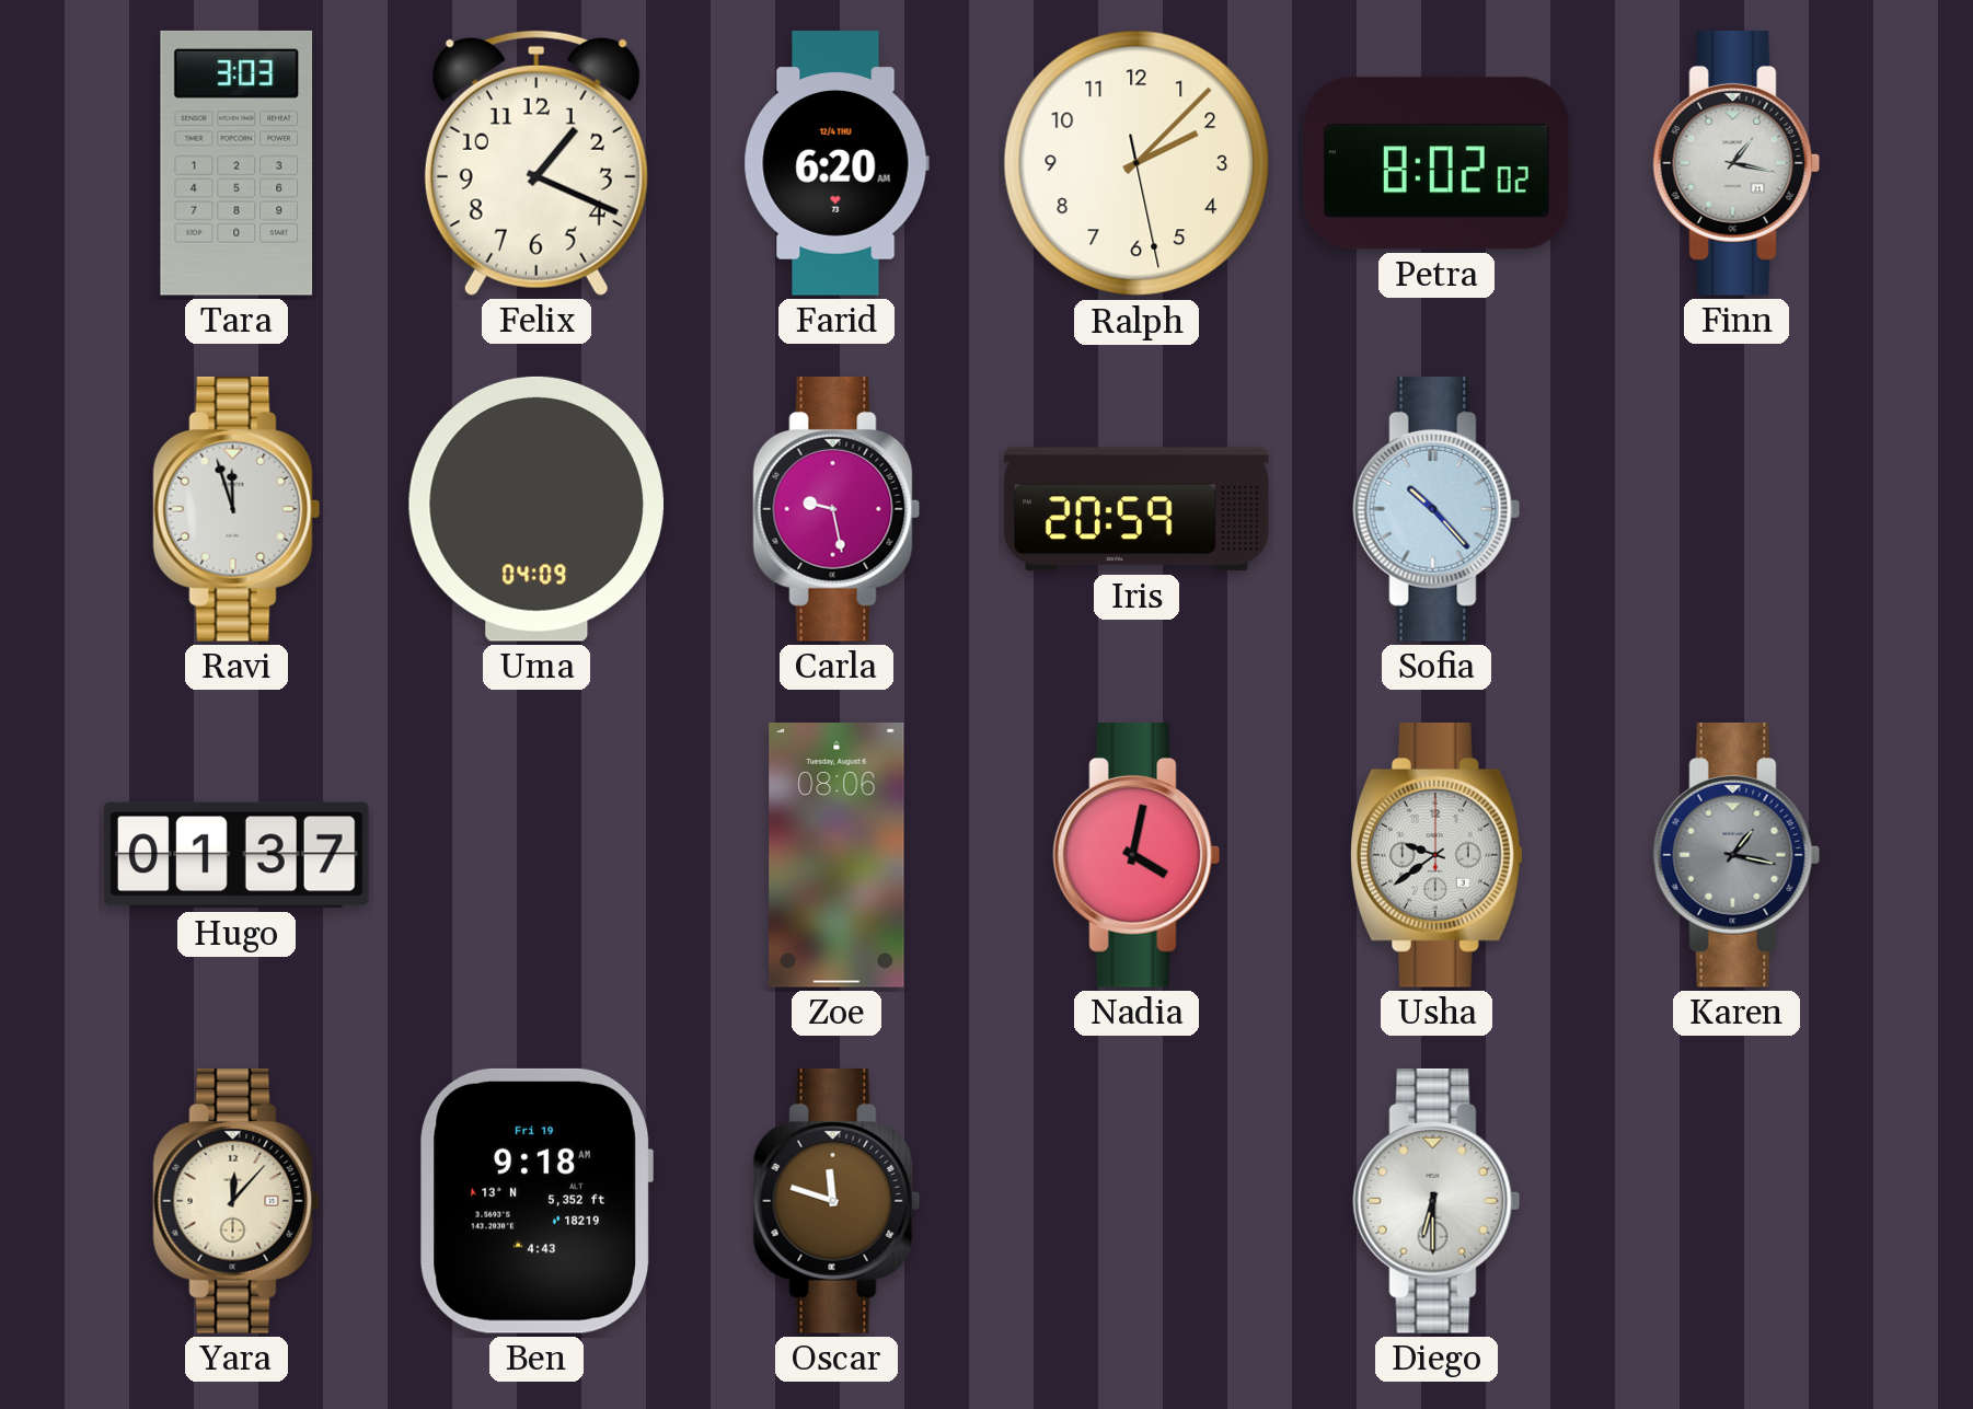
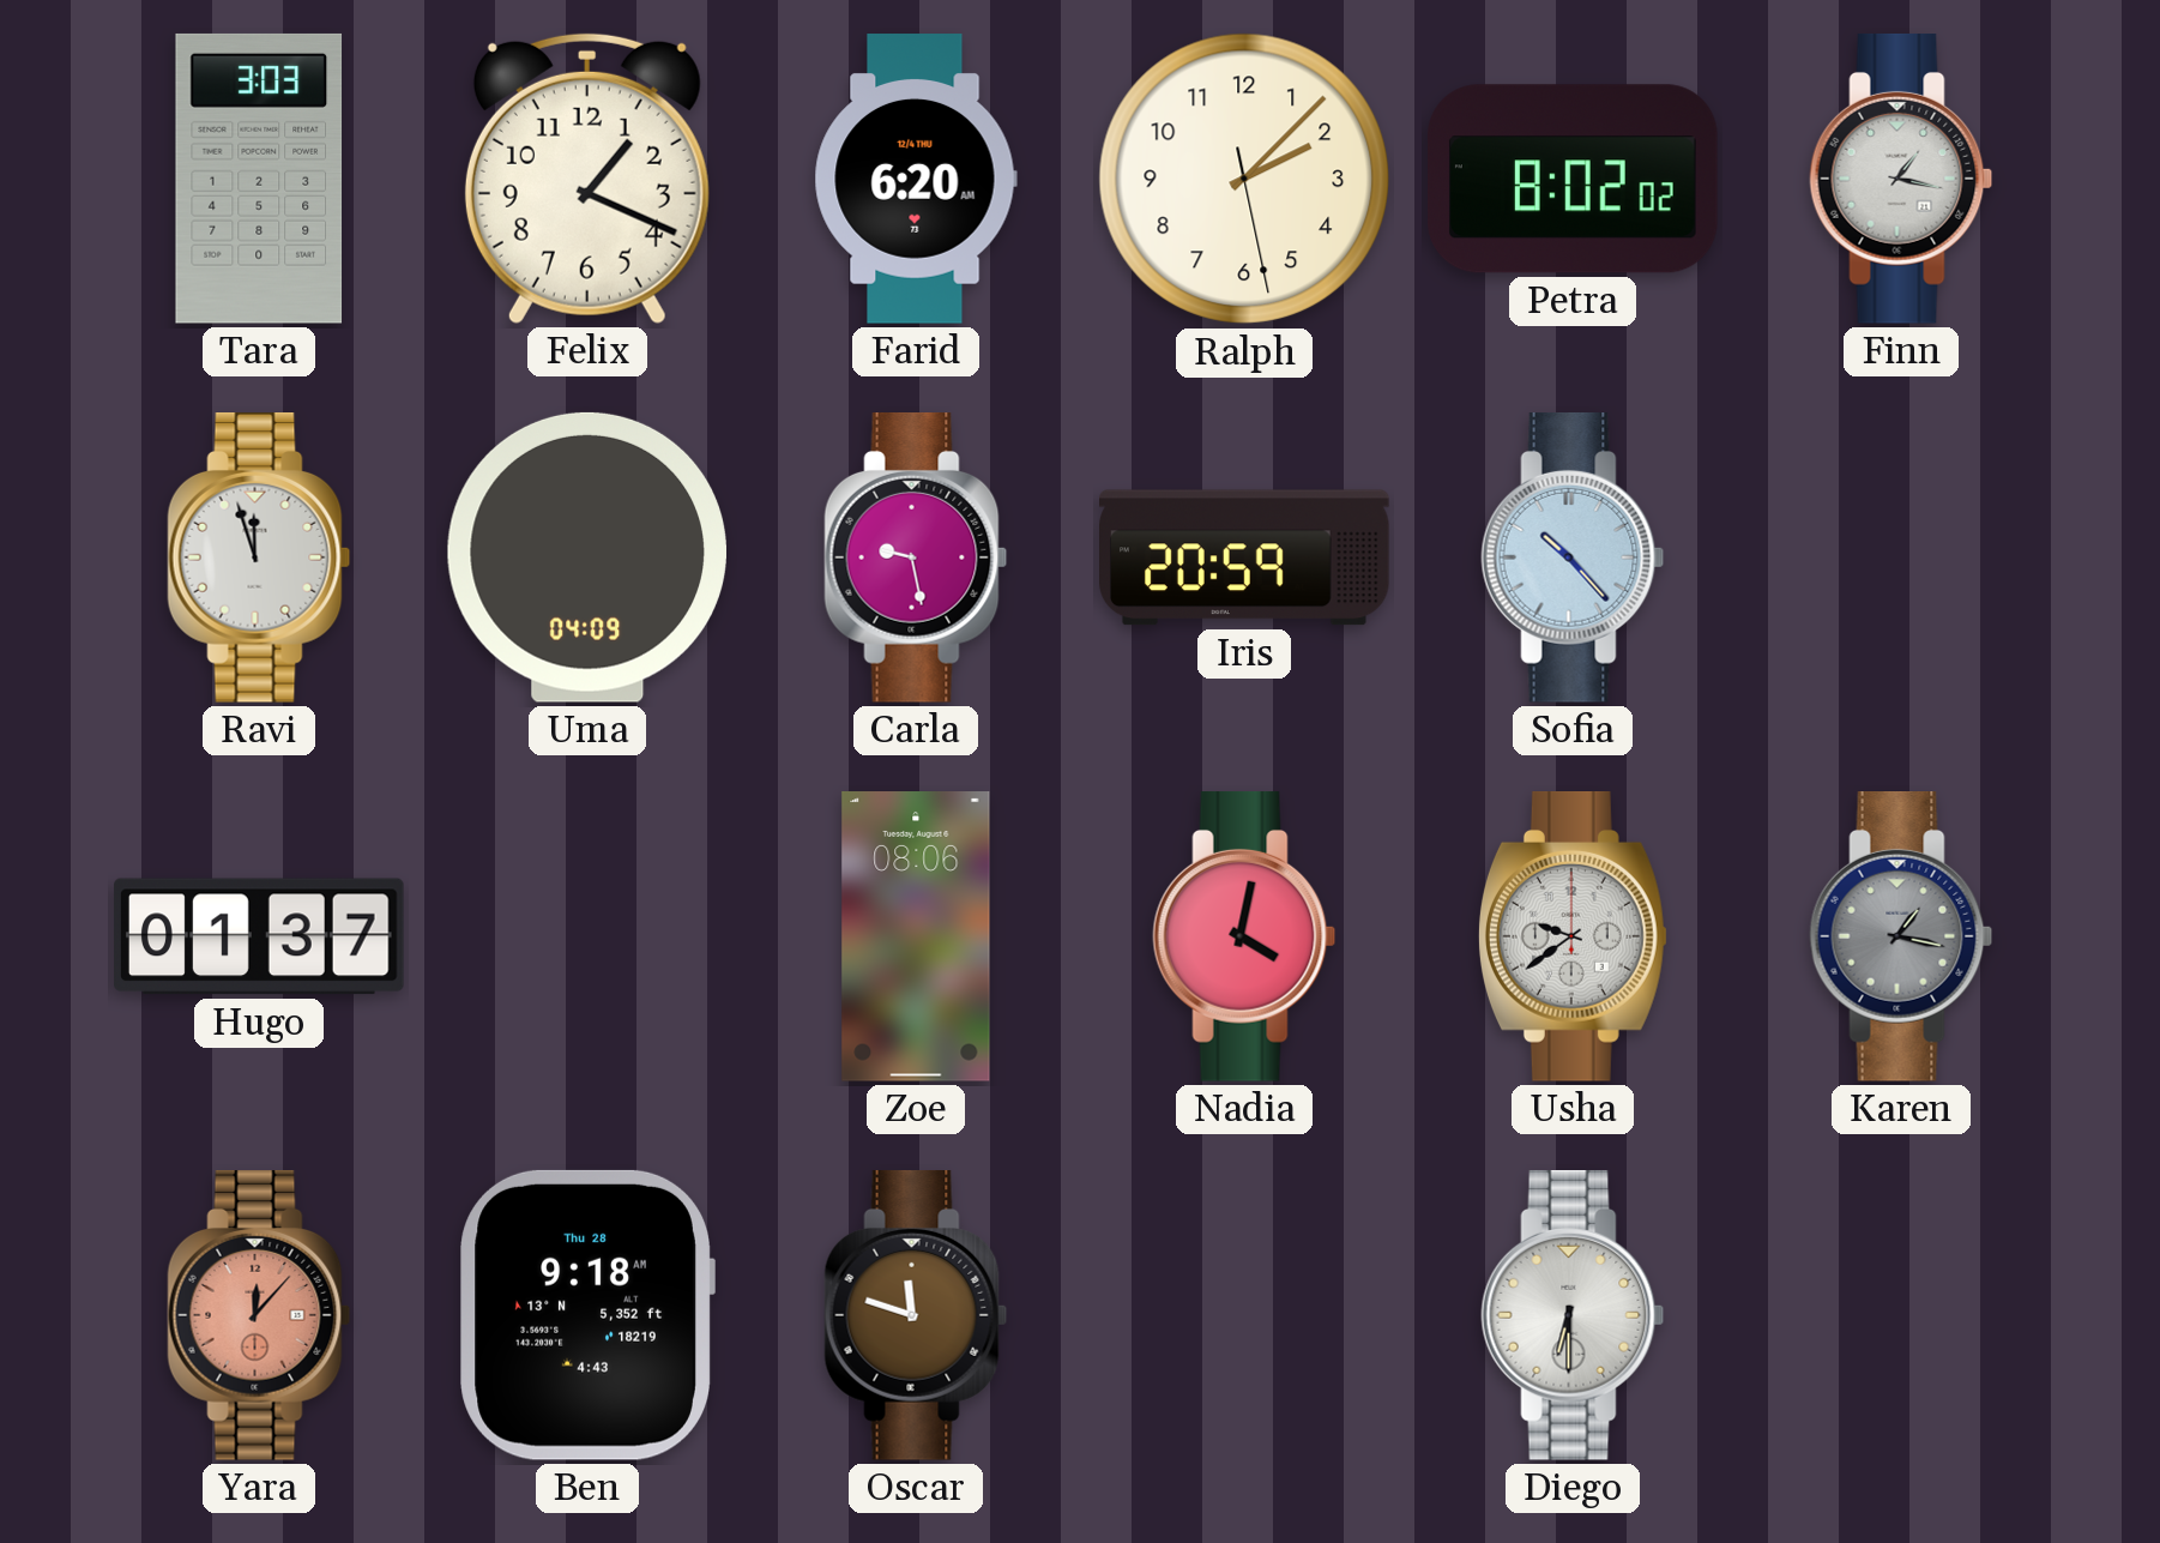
Yara dial: cream -> salmon
Ben date: Fri 19 -> Thu 28
